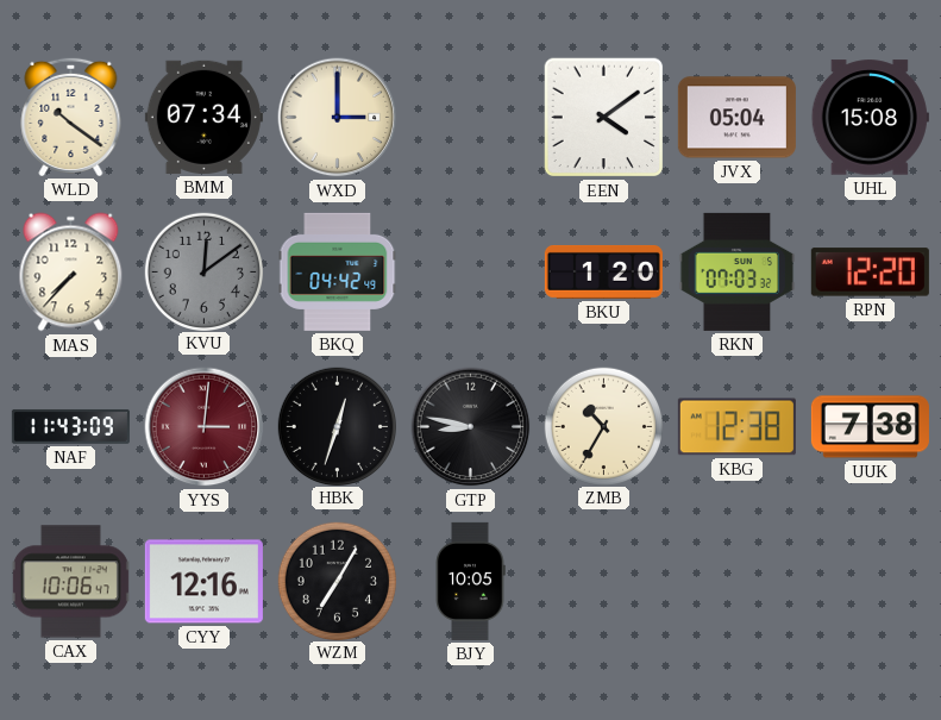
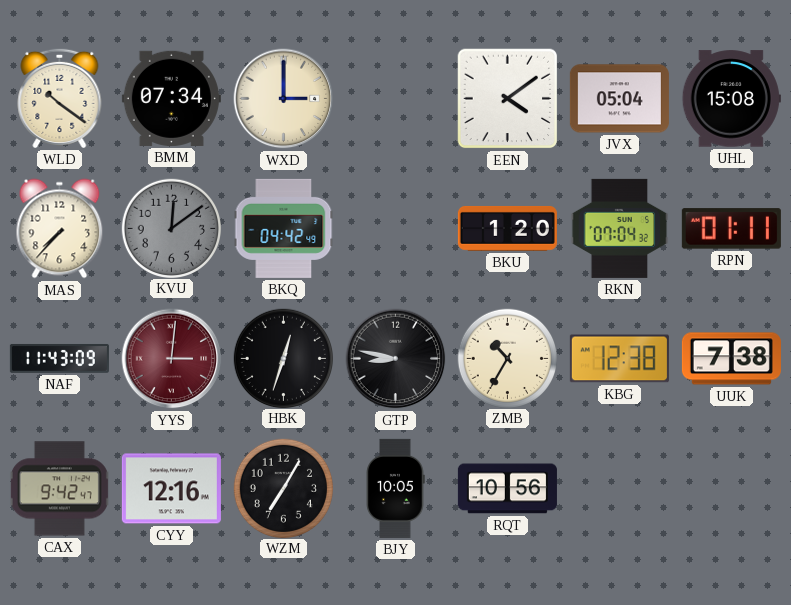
RKN: 07:03 -> 07:04
RPN: 12:20 -> 01:11
CAX: 10:06 -> 9:42
RQT: none -> 10:56
